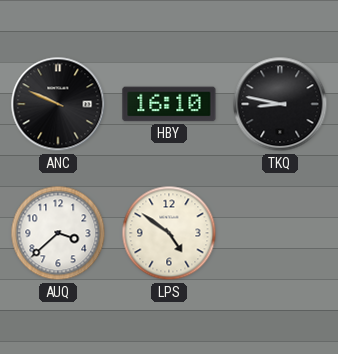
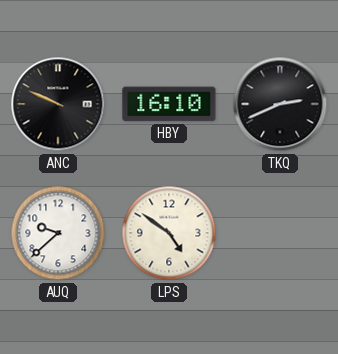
TKQ: 8:47 -> 2:41
AUQ: 3:38 -> 9:38
